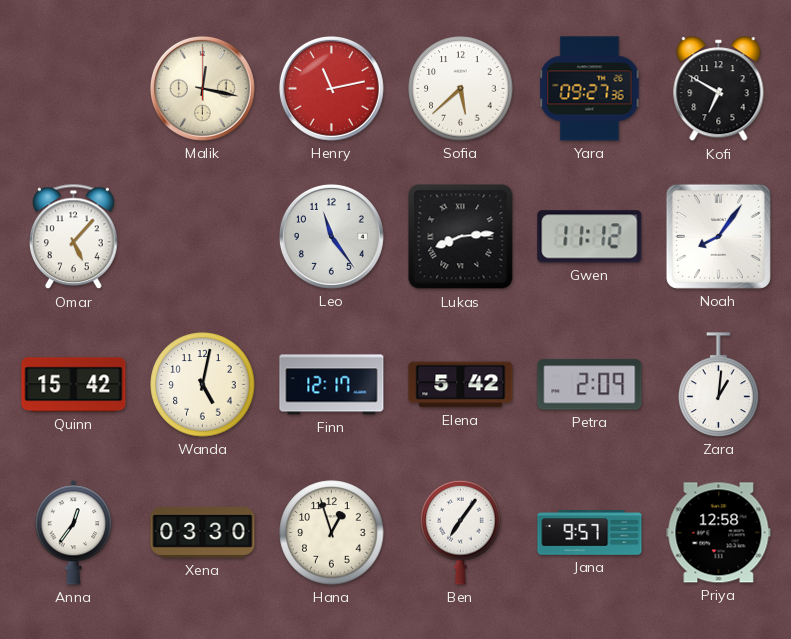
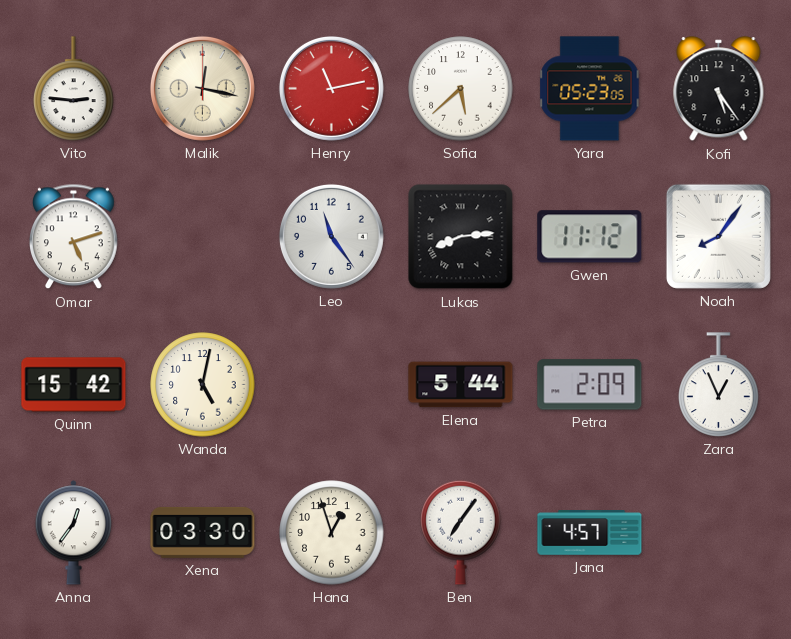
Vito: none -> 2:46
Yara: 09:27 -> 05:23
Kofi: 6:50 -> 5:24
Omar: 5:07 -> 5:12
Finn: 12:17 -> none
Elena: 5:42 -> 5:44
Zara: 1:01 -> 12:56
Jana: 9:57 -> 4:57
Priya: 12:58 -> none
